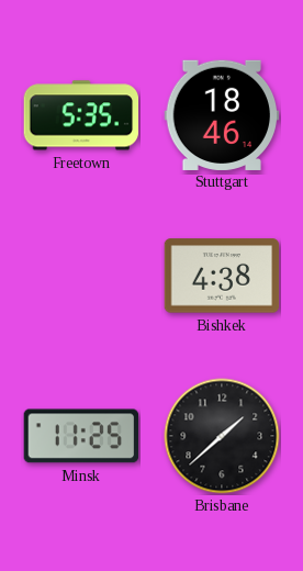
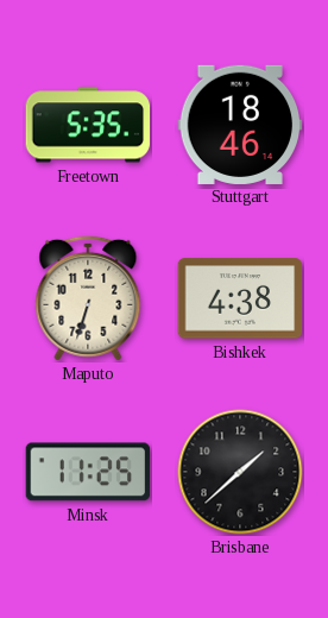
Maputo: none -> 6:33
